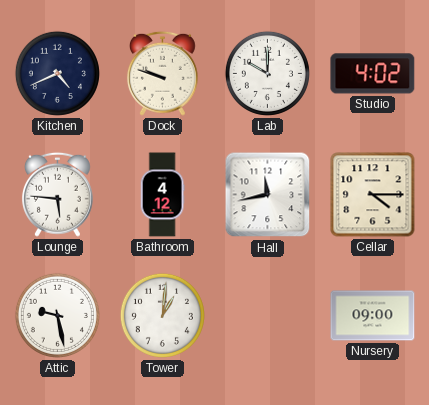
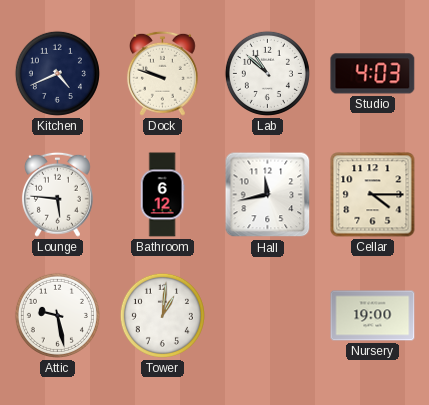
Lab: 10:00 -> 10:52
Studio: 4:02 -> 4:03
Bathroom: 4:12 -> 6:12
Nursery: 09:00 -> 19:00
